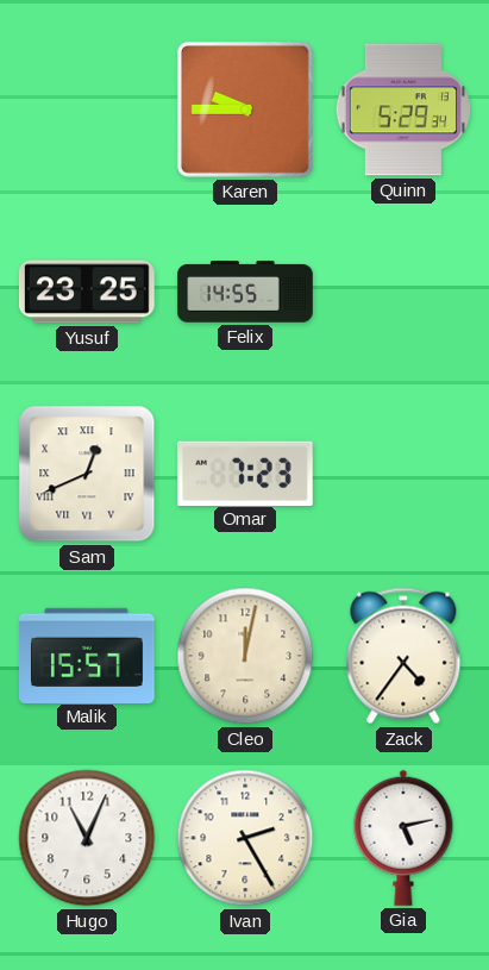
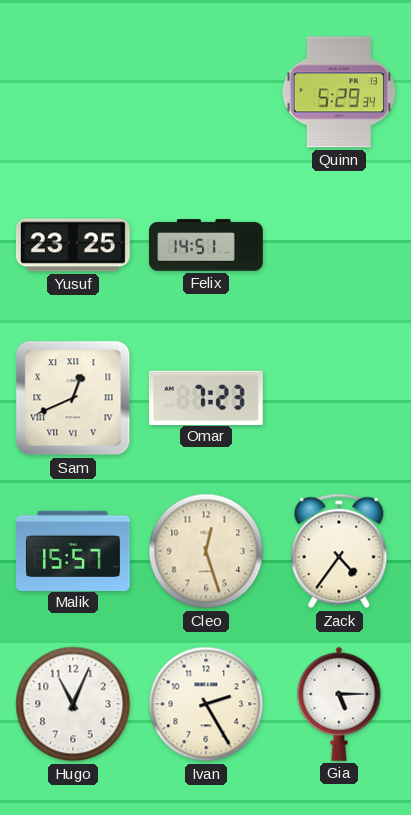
Karen: 9:45 -> none
Felix: 14:55 -> 14:51
Cleo: 12:02 -> 12:27
Gia: 5:13 -> 5:15
